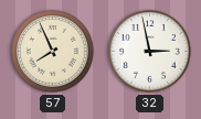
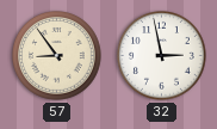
57: 7:56 -> 8:54
